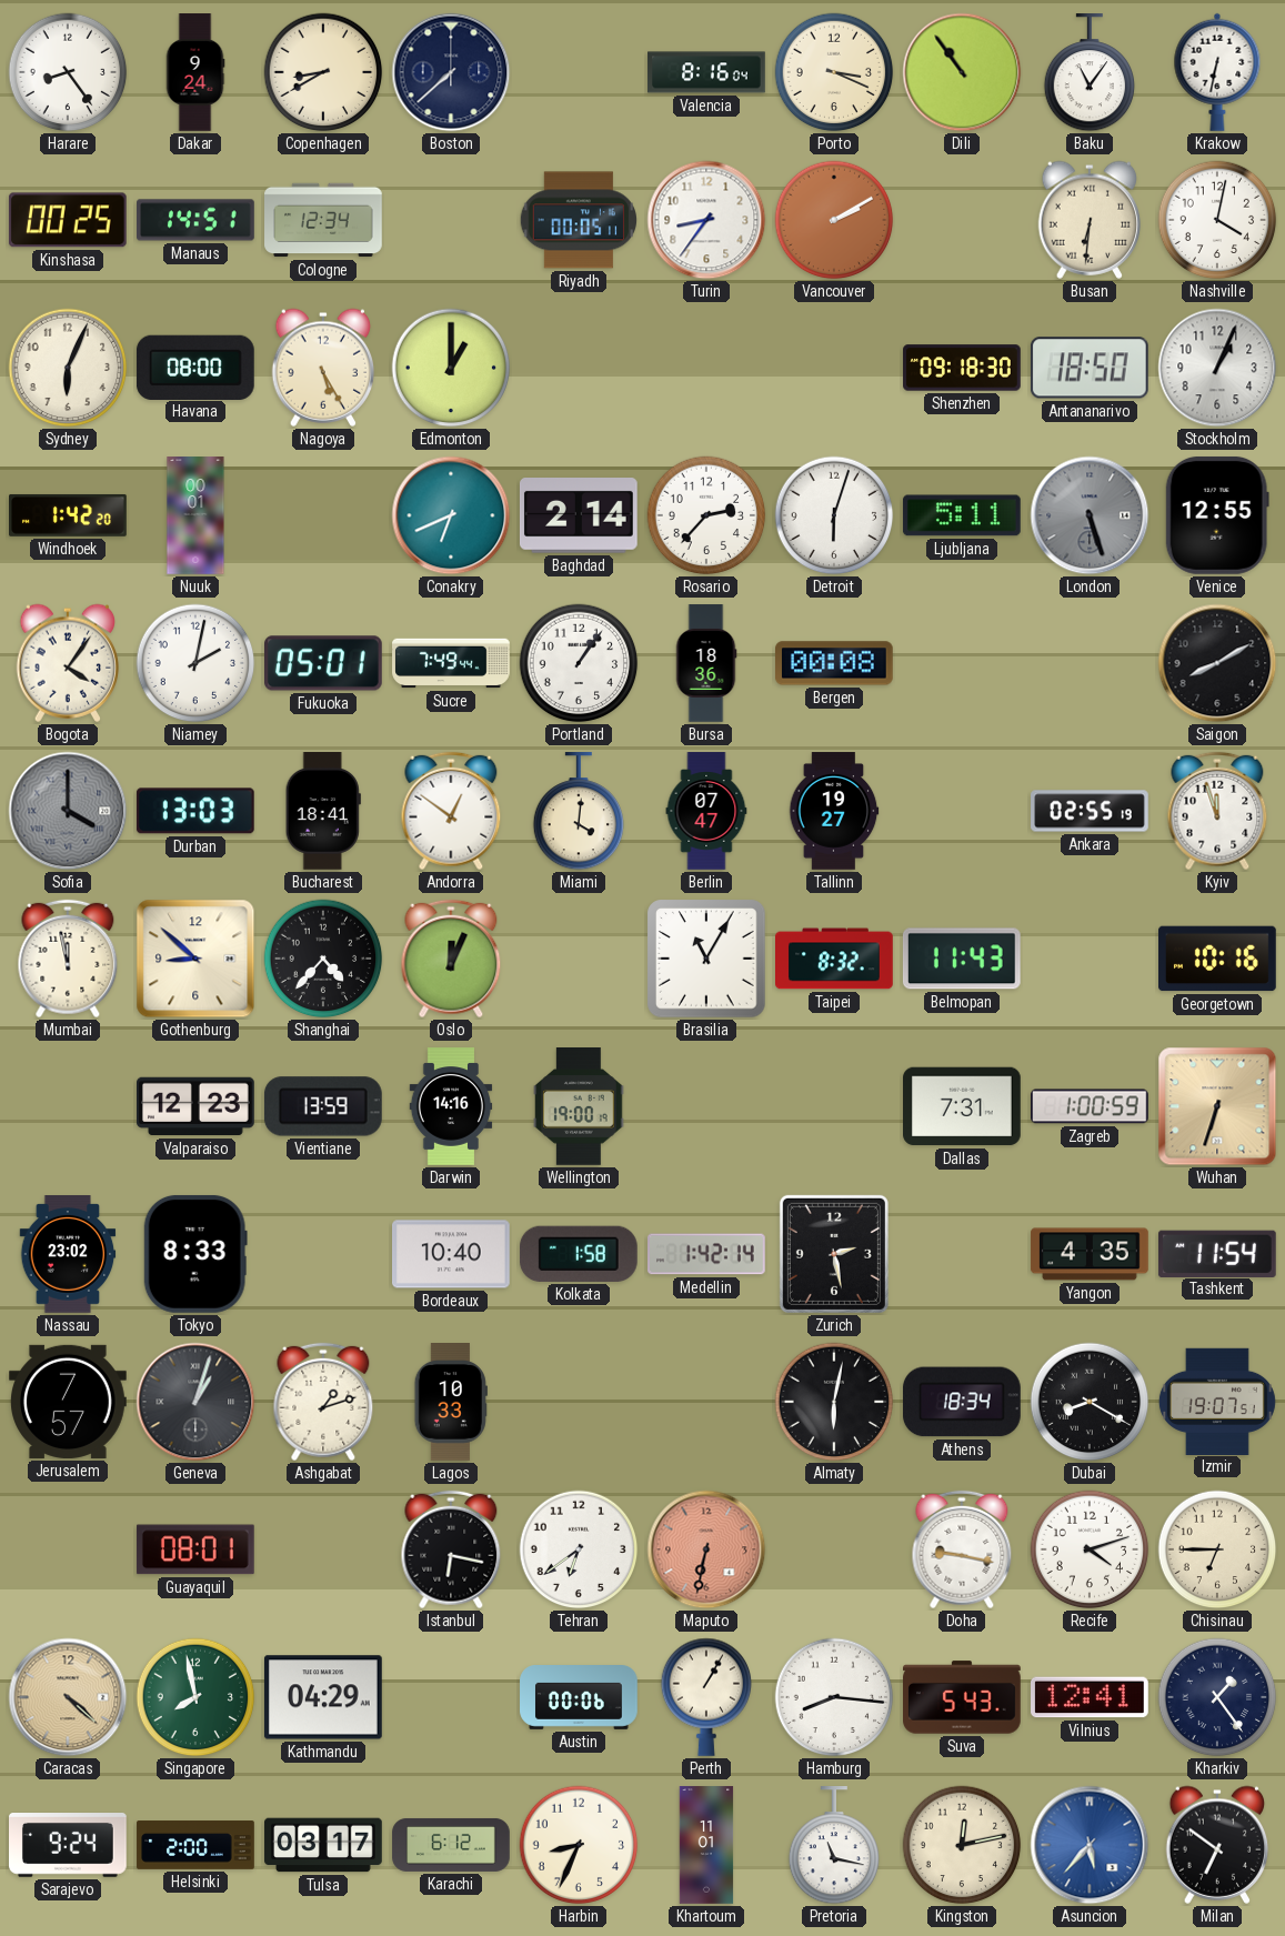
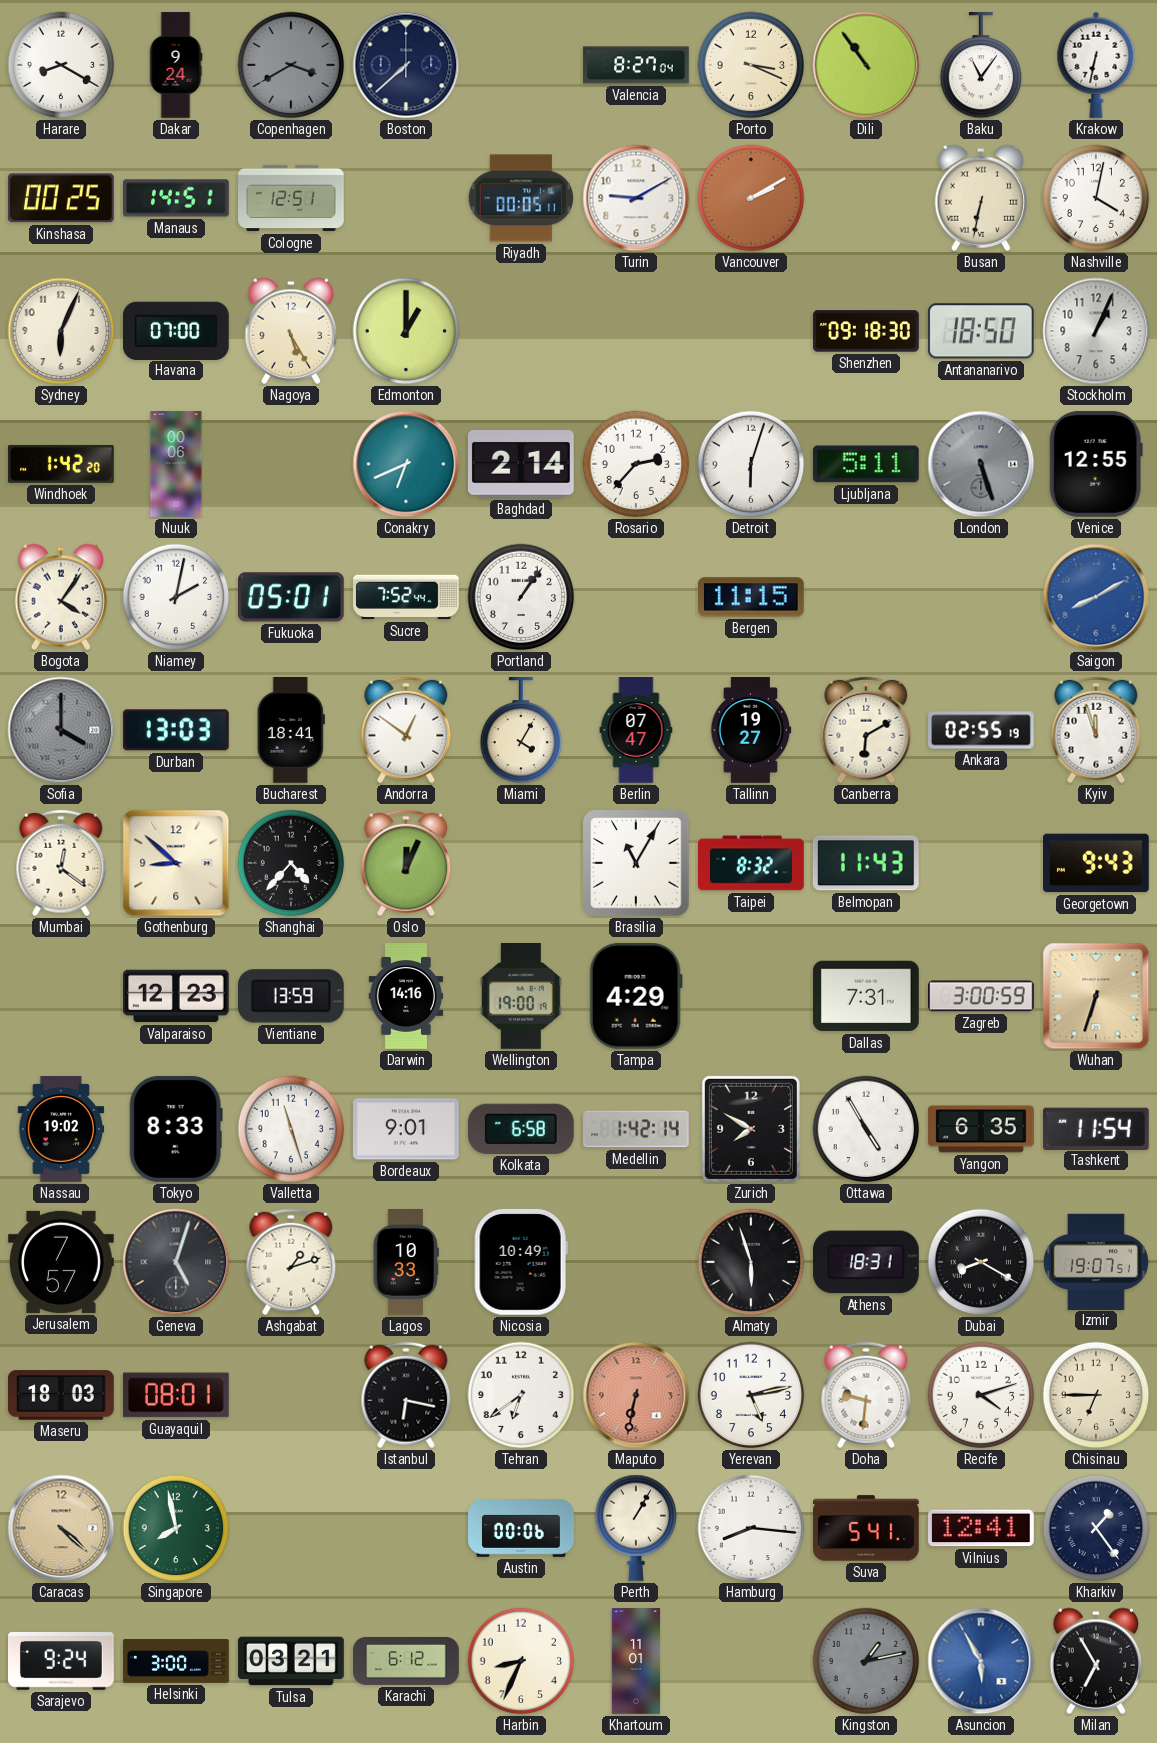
Harare: 8:24 -> 8:20
Copenhagen: 8:40 -> 3:40
Copenhagen dial: cream -> grey
Valencia: 8:16 -> 8:27
Cologne: 12:34 -> 12:51
Turin: 8:36 -> 9:10
Busan: 6:31 -> 6:32
Havana: 08:00 -> 07:00
Nuuk: 00:01 -> 00:06
Sucre: 7:49 -> 7:52
Bursa: 18:36 -> none
Bergen: 00:08 -> 11:15
Saigon dial: black -> blue
Miami: 4:01 -> 4:05
Canberra: none -> 6:10
Mumbai: 11:58 -> 12:21
Georgetown: 10:16 -> 9:43
Tampa: none -> 4:29
Zagreb: 1:00 -> 3:00
Nassau: 23:02 -> 19:02
Valletta: none -> 11:27
Bordeaux: 10:40 -> 9:01
Kolkata: 1:58 -> 6:58
Zurich: 2:28 -> 7:50
Ottawa: none -> 4:55
Yangon: 4:35 -> 6:35
Geneva: 1:03 -> 5:03
Nicosia: none -> 10:49
Almaty: 6:02 -> 5:57
Athens: 18:34 -> 18:31
Maseru: none -> 18:03
Yerevan: none -> 5:13
Doha: 9:17 -> 9:31
Kathmandu: 04:29 -> none
Suva: 5:43 -> 5:41
Helsinki: 2:00 -> 3:00
Tulsa: 03:17 -> 03:21
Pretoria: 11:17 -> none
Kingston: 12:13 -> 1:13
Kingston dial: cream -> grey
Asuncion: 5:37 -> 5:55
Milan: 6:51 -> 6:55
